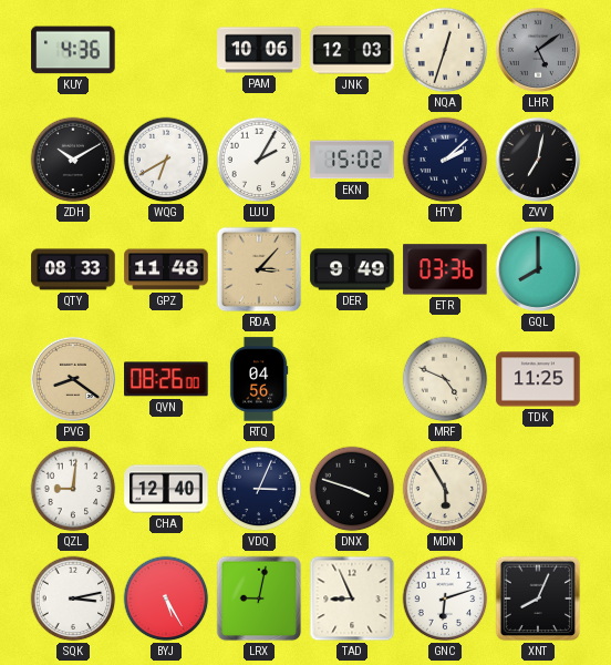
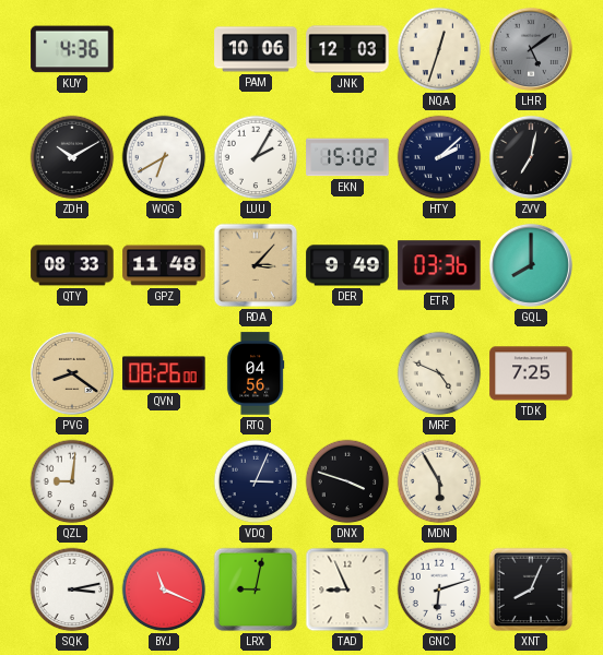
TDK: 11:25 -> 7:25
CHA: 12:40 -> none
BYJ: 5:25 -> 11:19
